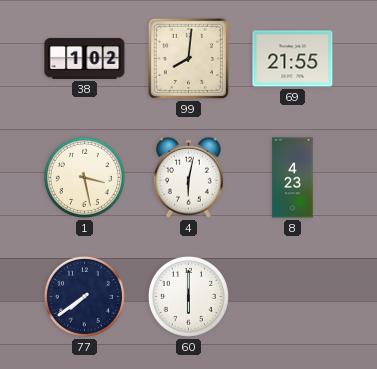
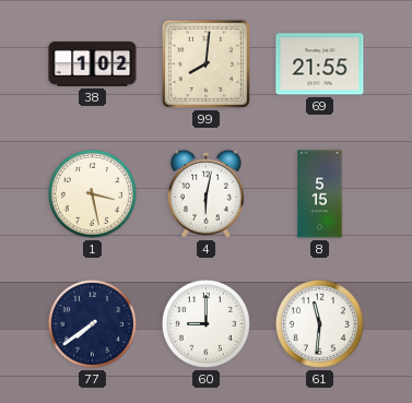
8: 4:23 -> 5:15
60: 6:00 -> 9:00
61: none -> 11:31
